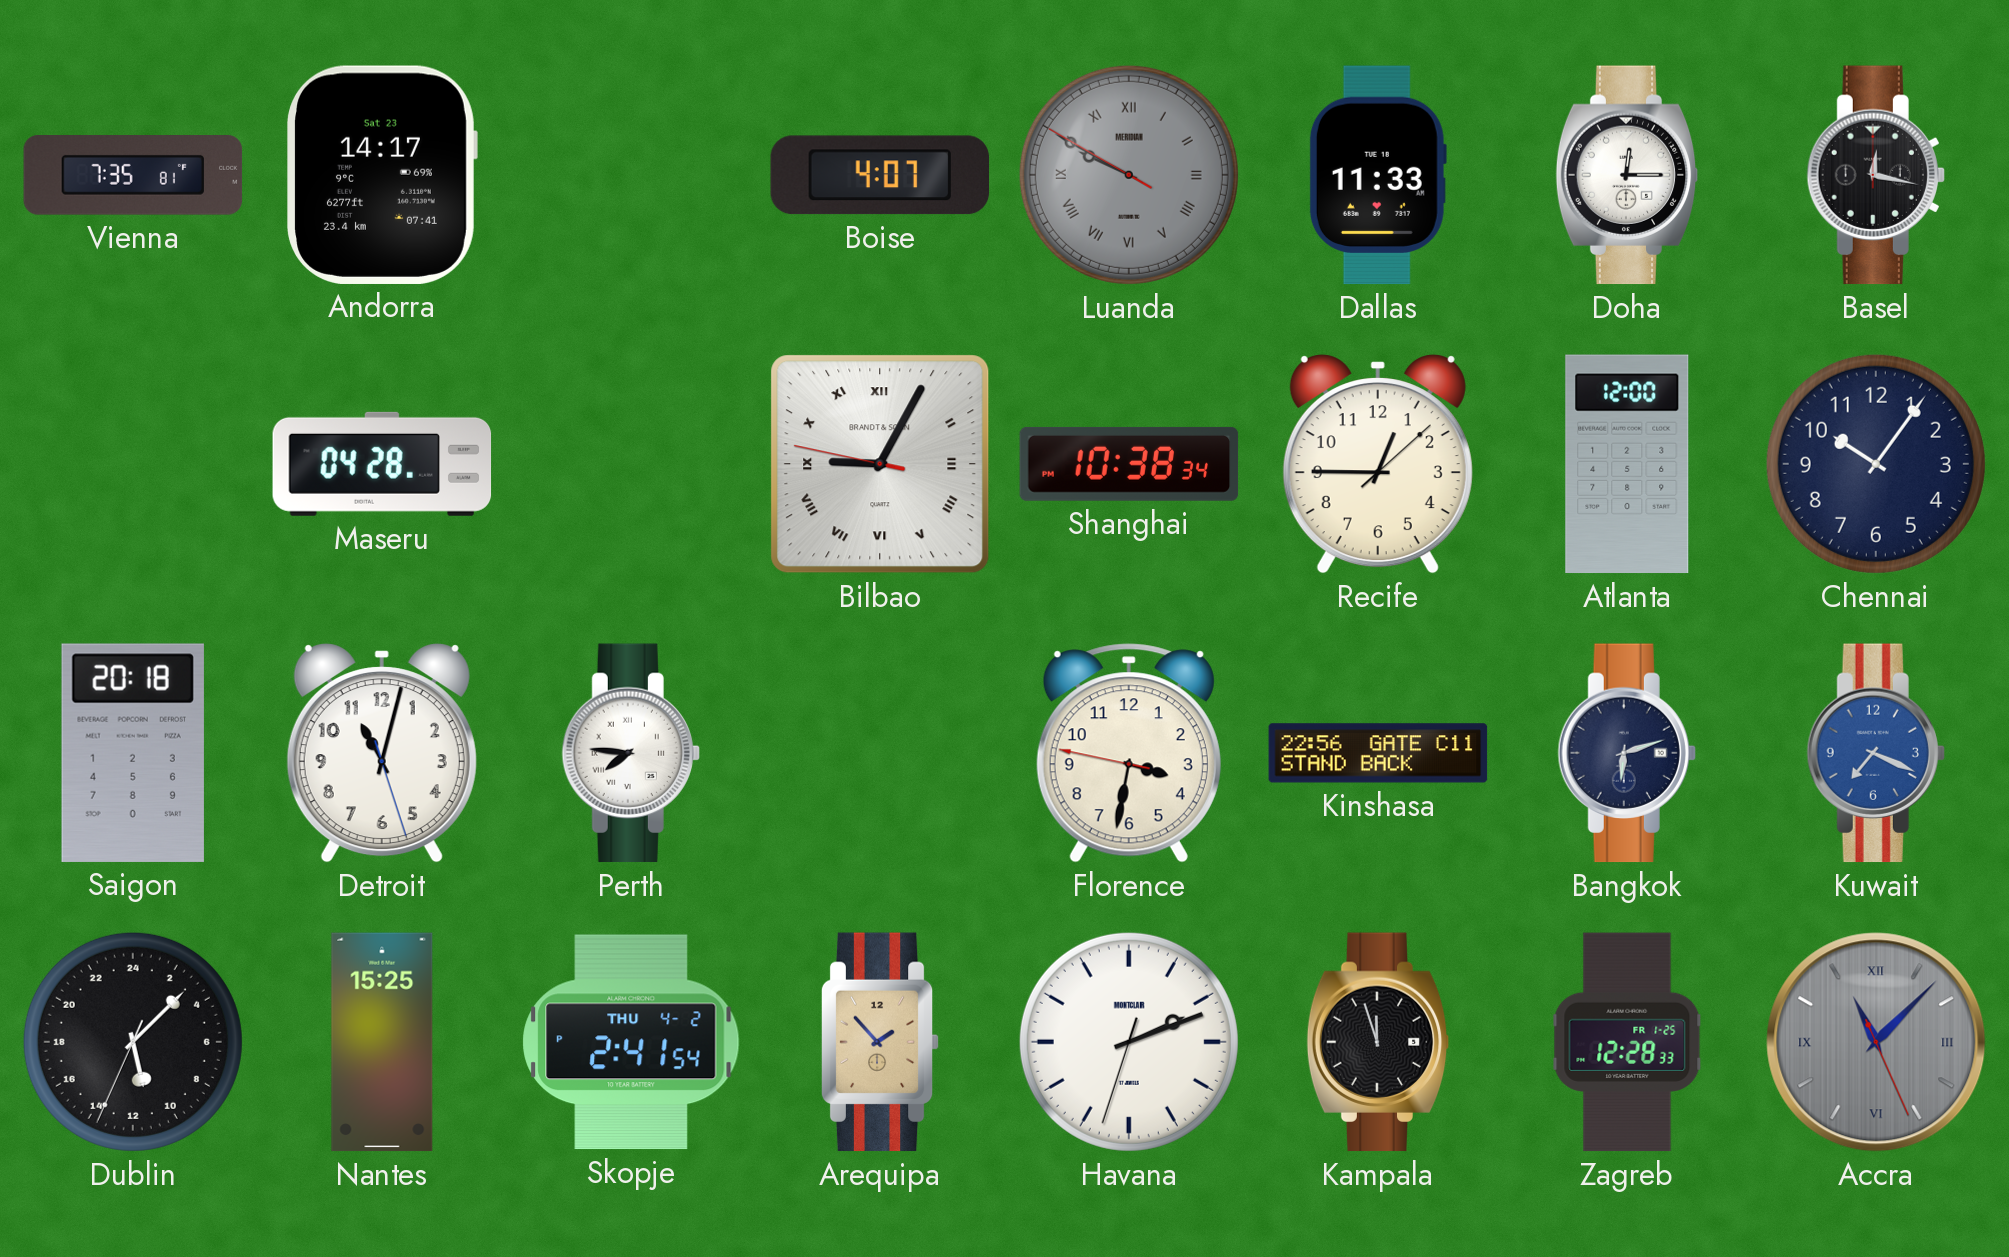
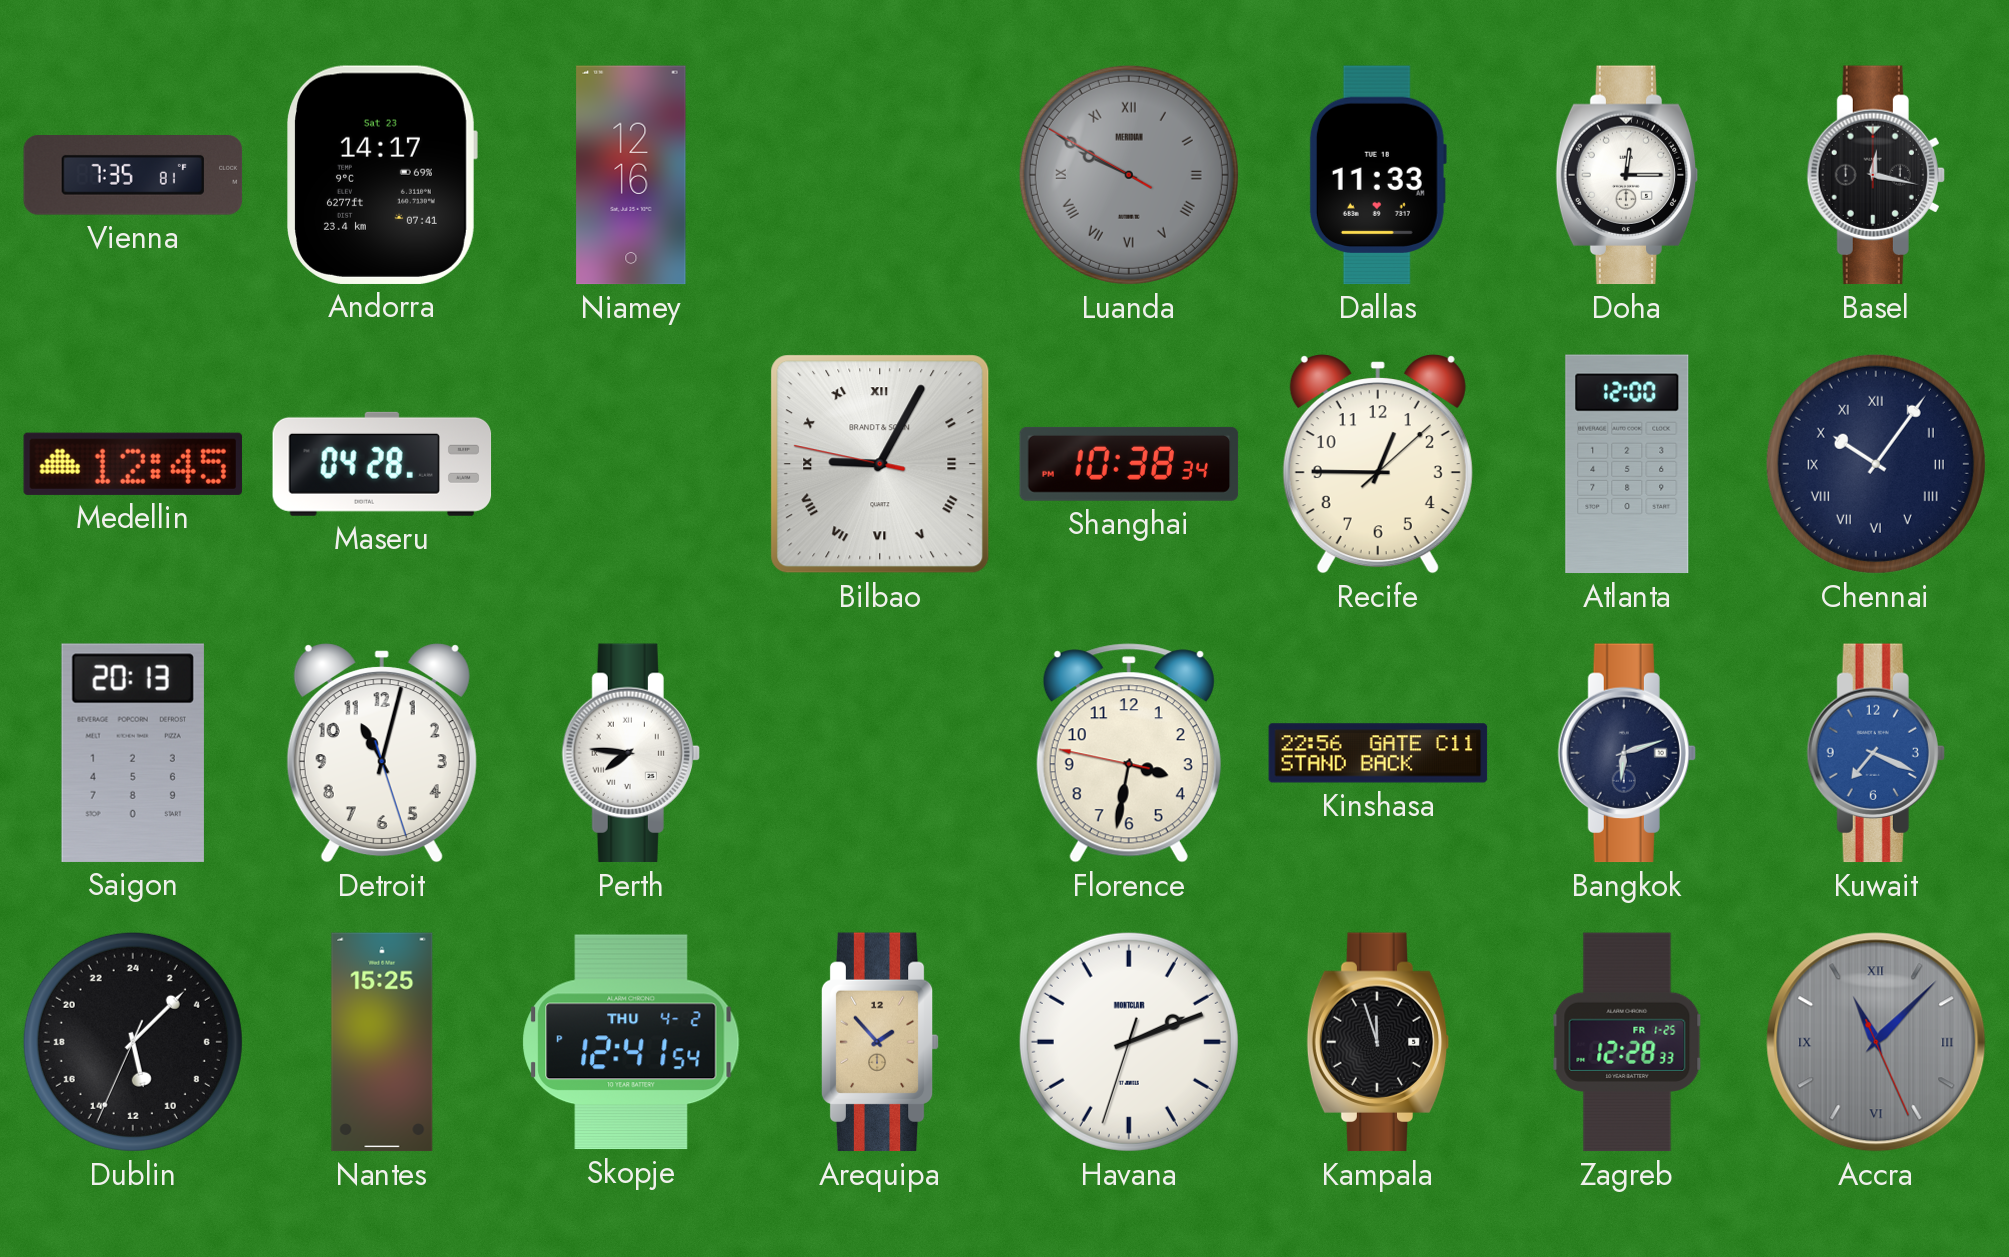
Niamey: none -> 12:16
Boise: 4:07 -> none
Medellin: none -> 12:45
Chennai numerals: Arabic -> Roman
Saigon: 20:18 -> 20:13
Skopje: 2:41 -> 12:41
